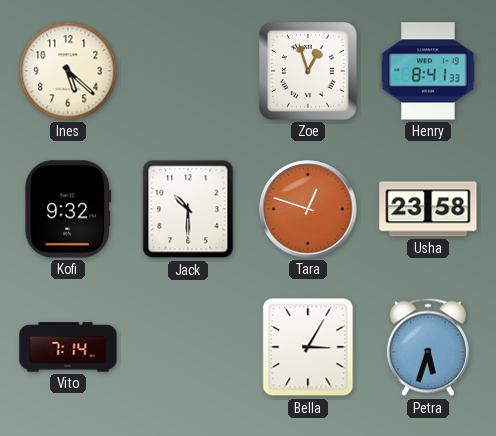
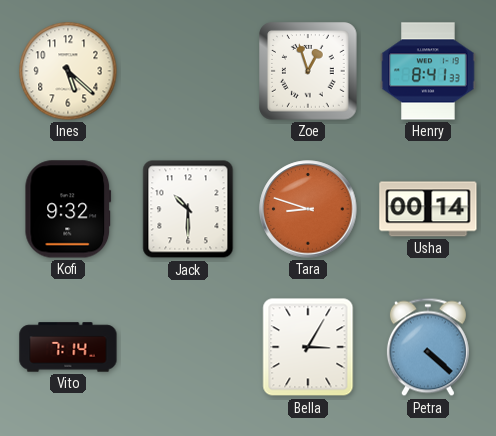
Tara: 12:48 -> 8:48
Usha: 23:58 -> 00:14
Petra: 5:33 -> 4:22
